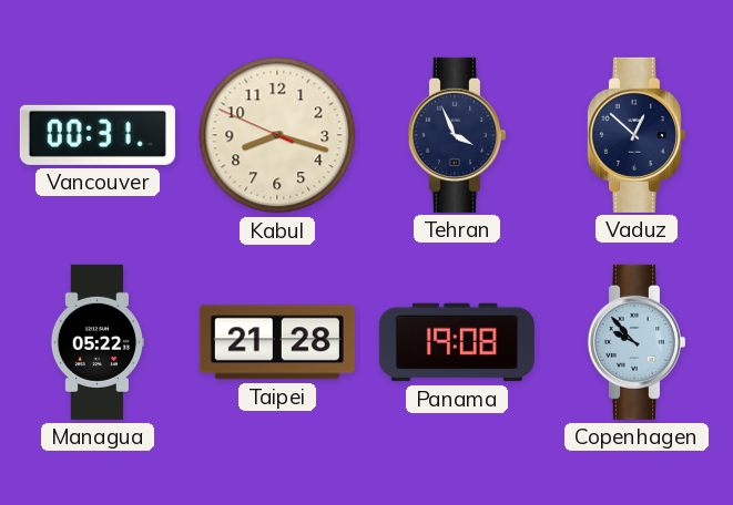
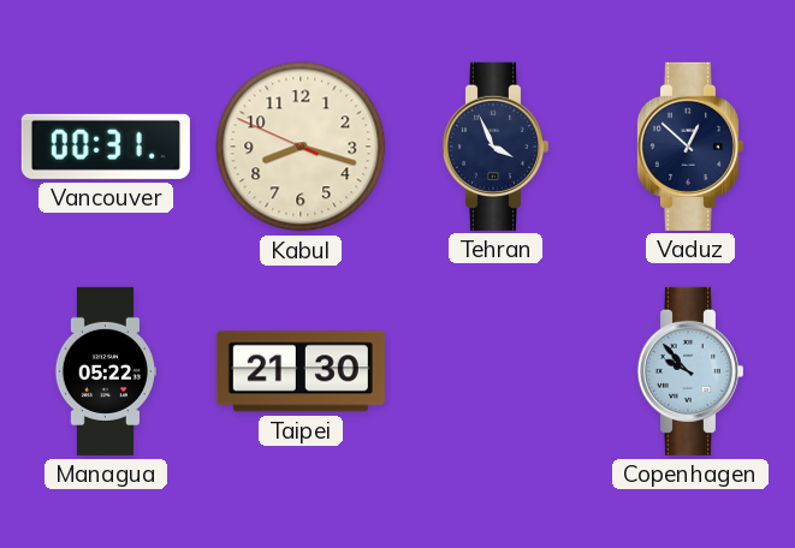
Taipei: 21:28 -> 21:30
Panama: 19:08 -> none
